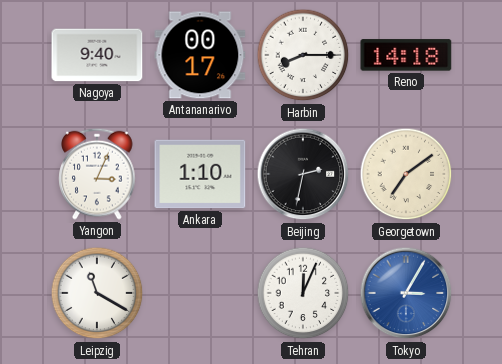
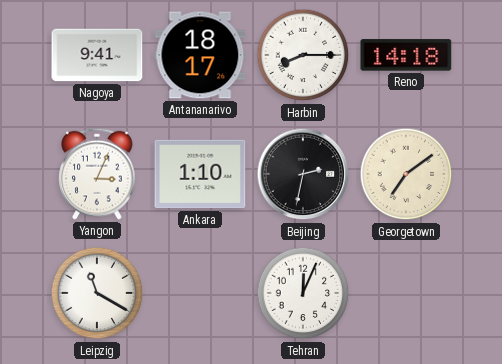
Nagoya: 9:40 -> 9:41
Antananarivo: 00:17 -> 18:17
Tokyo: 3:05 -> none
